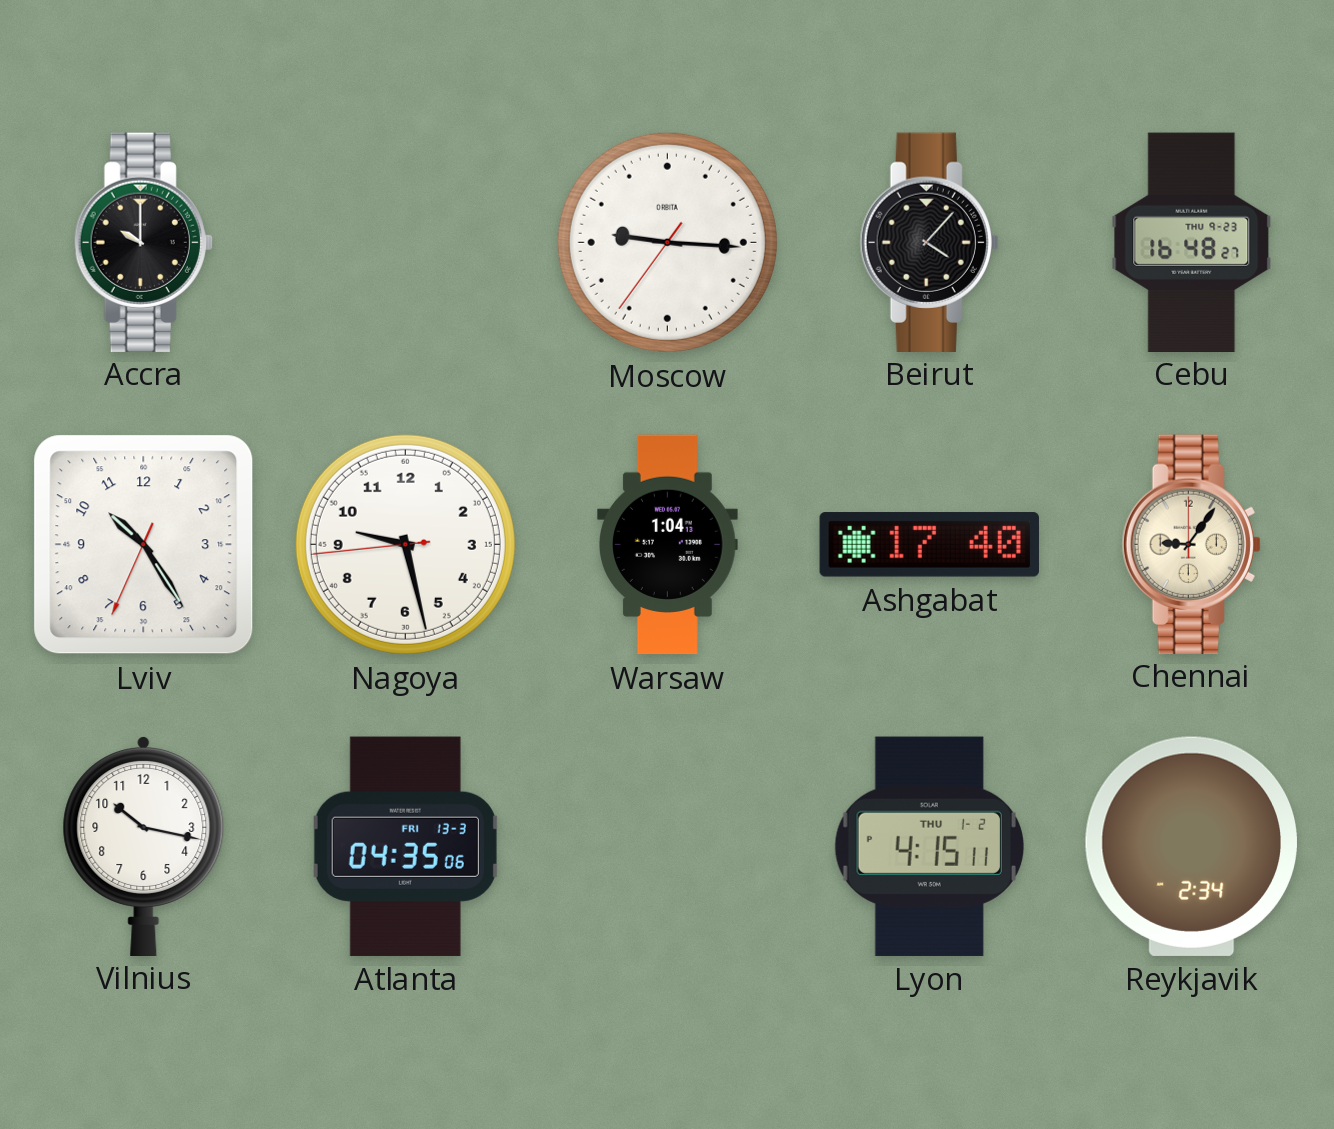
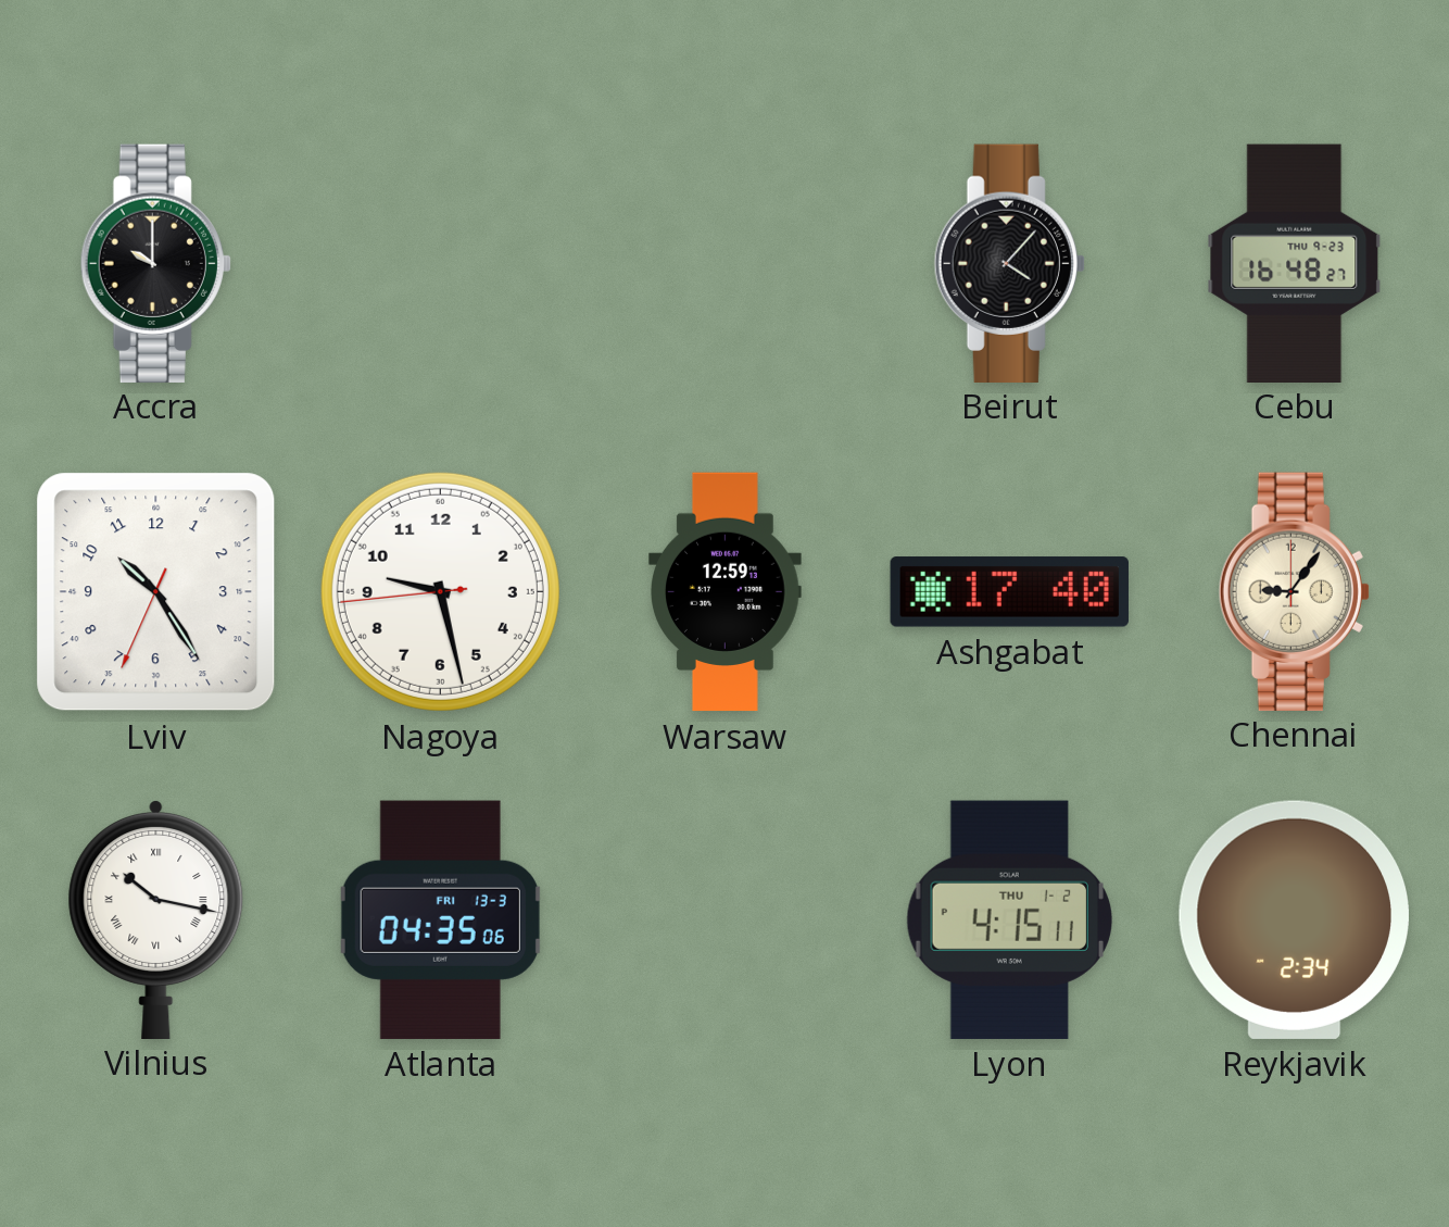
Moscow: 9:15 -> none
Warsaw: 1:04 -> 12:59
Vilnius numerals: Arabic -> Roman
